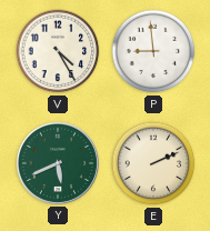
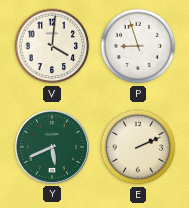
V: 4:25 -> 4:01
P: 8:59 -> 8:57
